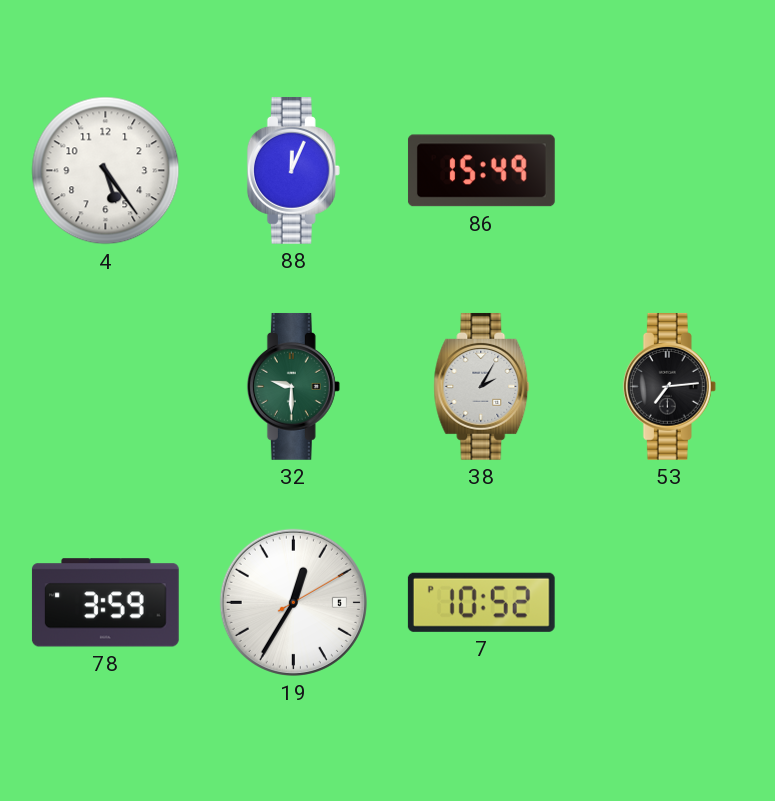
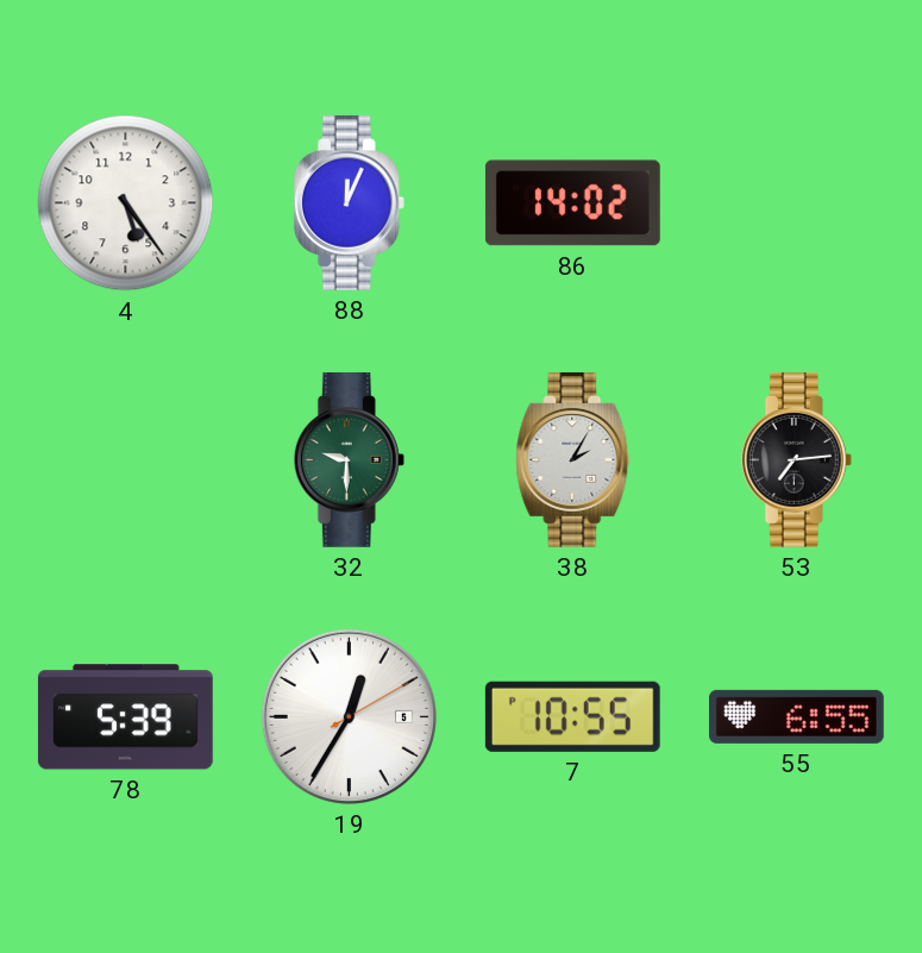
86: 15:49 -> 14:02
78: 3:59 -> 5:39
7: 10:52 -> 10:55
55: none -> 6:55
